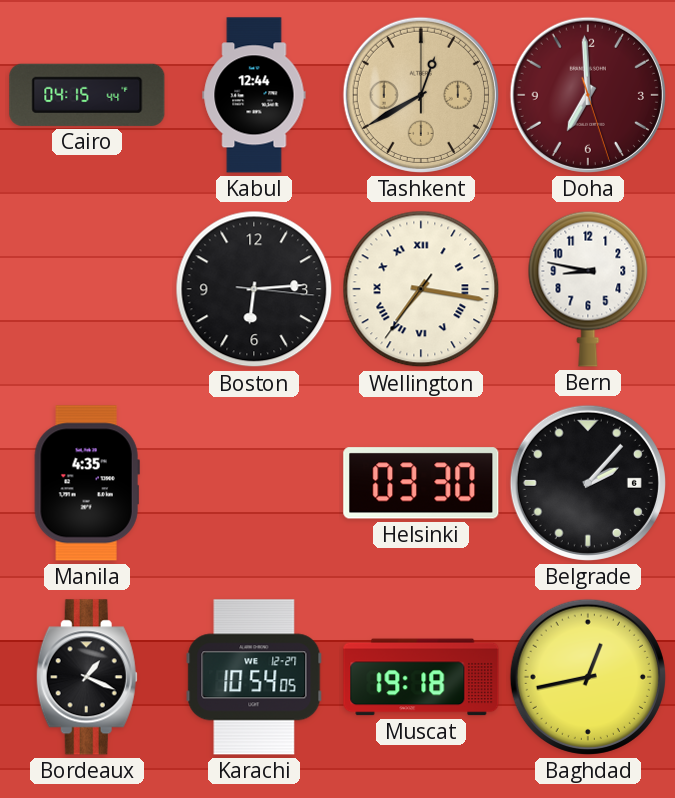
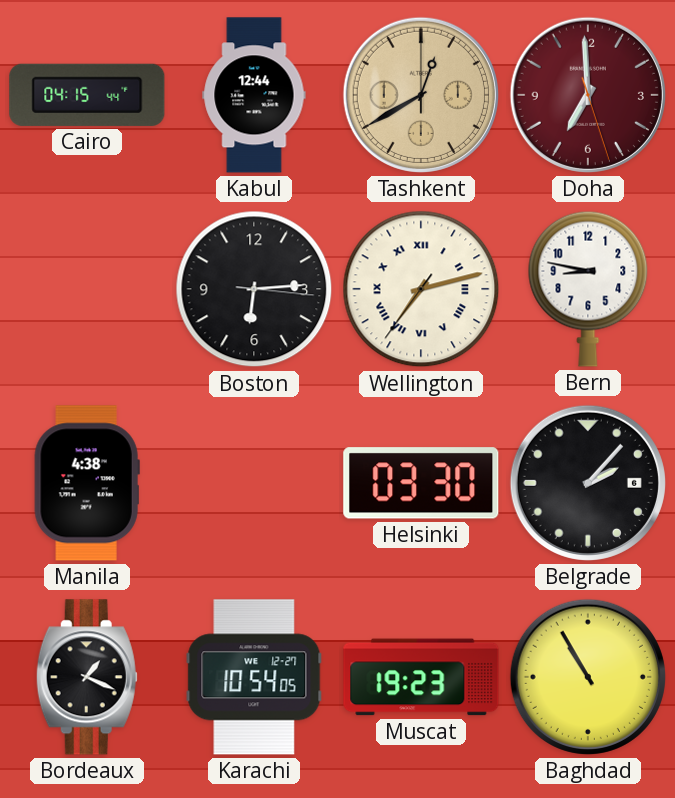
Wellington: 7:16 -> 7:12
Manila: 4:35 -> 4:38
Muscat: 19:18 -> 19:23
Baghdad: 12:43 -> 10:55
